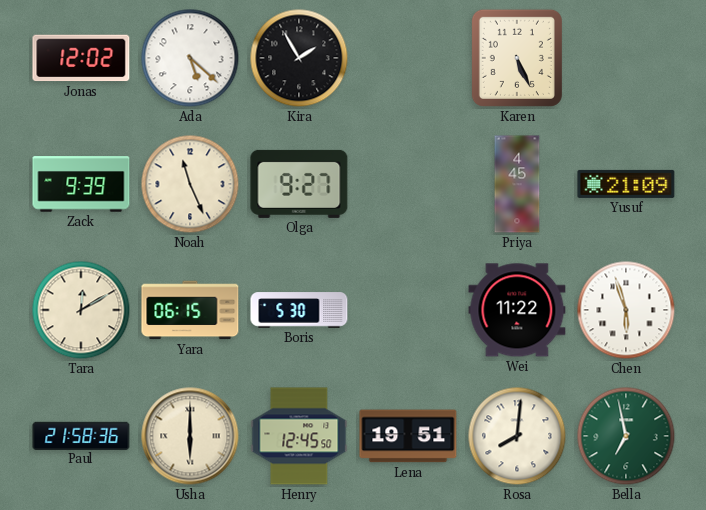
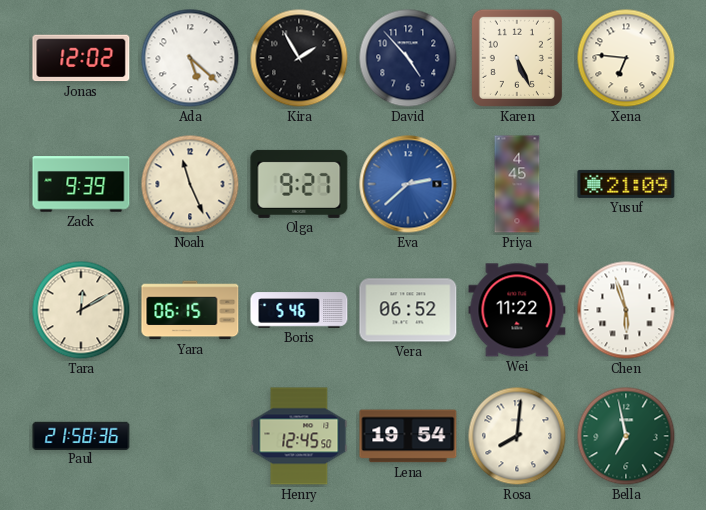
David: none -> 4:53
Xena: none -> 6:46
Eva: none -> 2:38
Boris: 5:30 -> 5:46
Vera: none -> 06:52
Usha: 6:00 -> none
Lena: 19:51 -> 19:54
